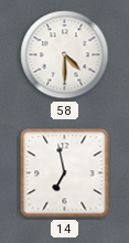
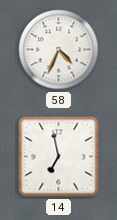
58: 4:30 -> 4:34
